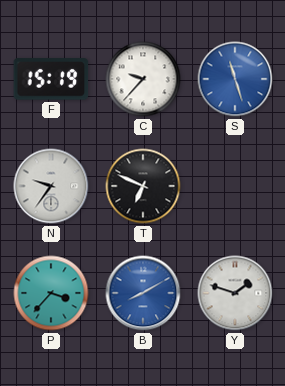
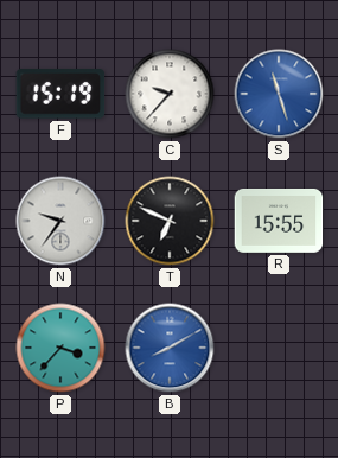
R: none -> 15:55
Y: 1:48 -> none
